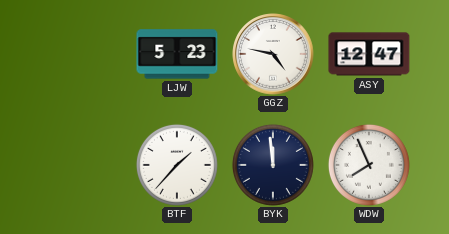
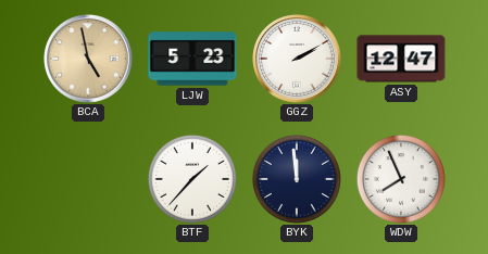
BCA: none -> 4:58
GGZ: 4:47 -> 2:10
